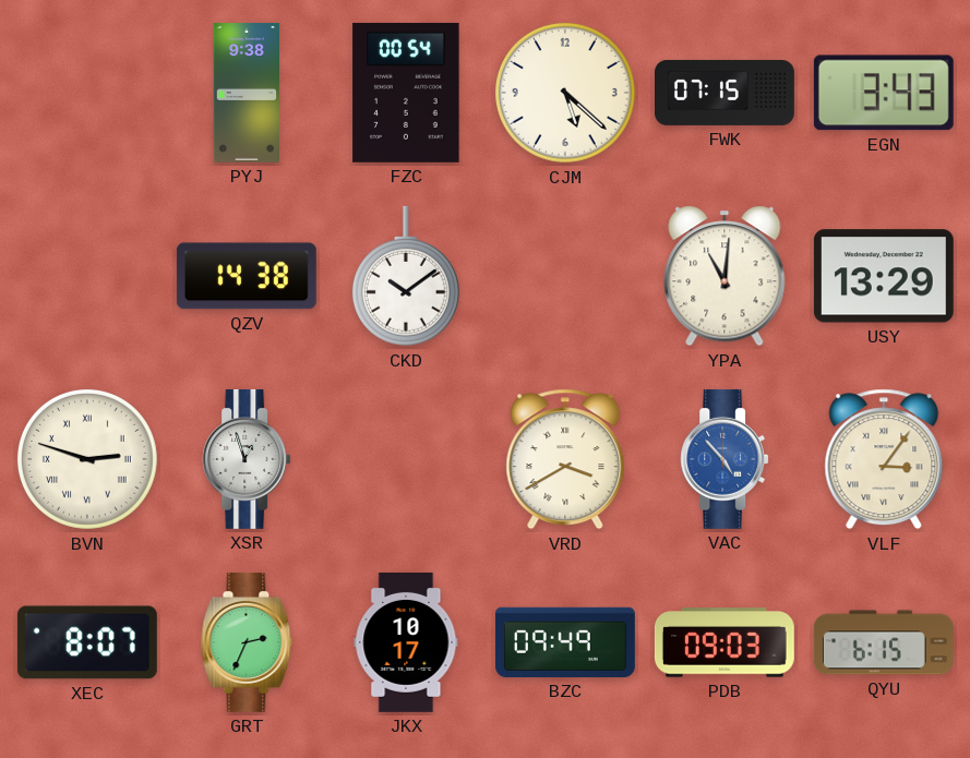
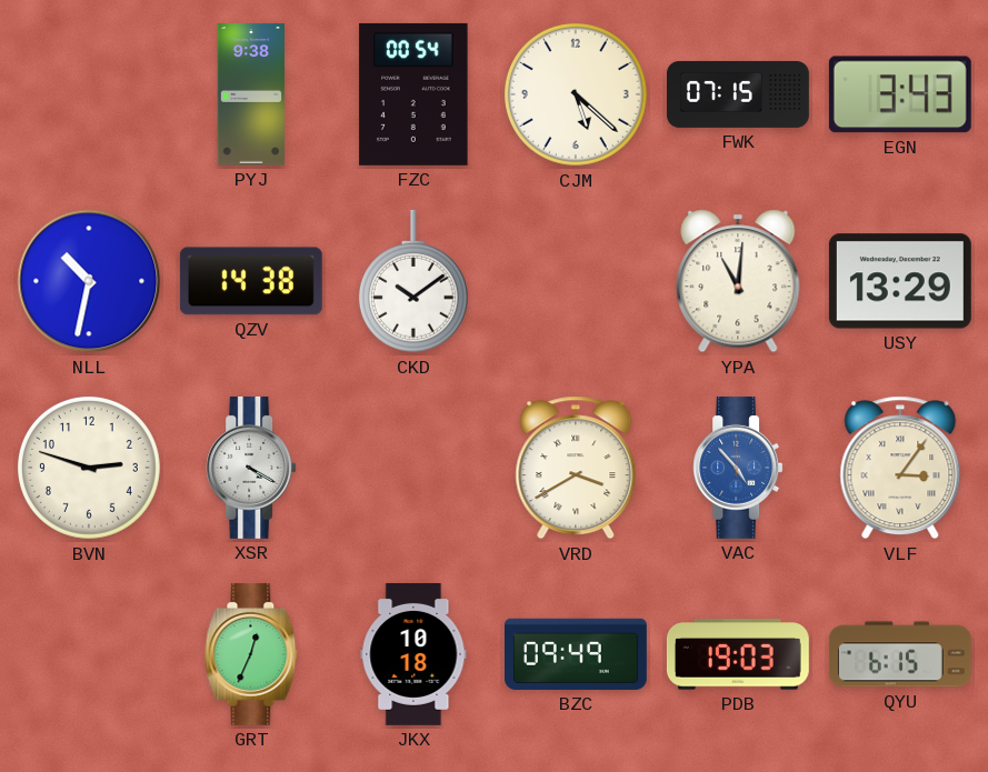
NLL: none -> 10:32
BVN numerals: Roman -> Arabic
XSR: 12:57 -> 4:20
XEC: 8:07 -> none
GRT: 2:34 -> 12:34
JKX: 10:17 -> 10:18
PDB: 09:03 -> 19:03
